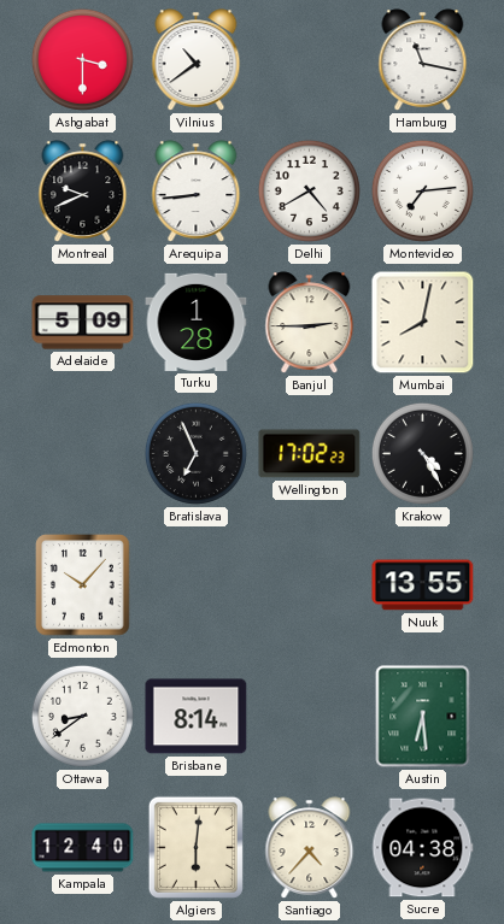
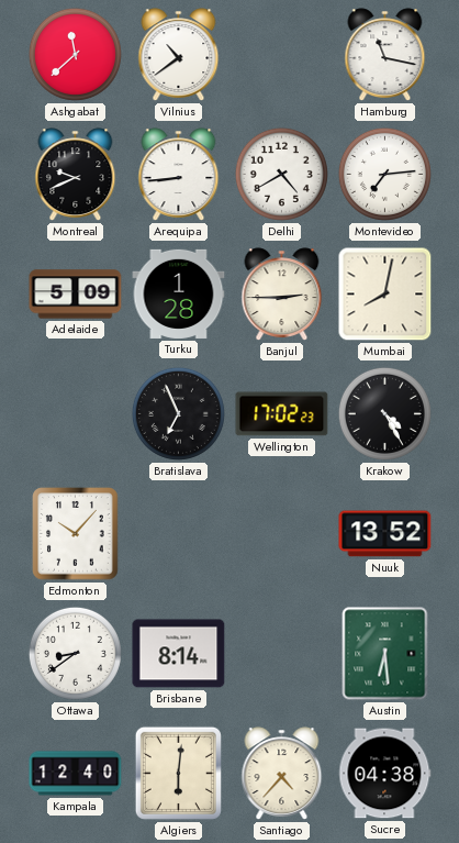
Ashgabat: 3:30 -> 11:38
Nuuk: 13:55 -> 13:52
